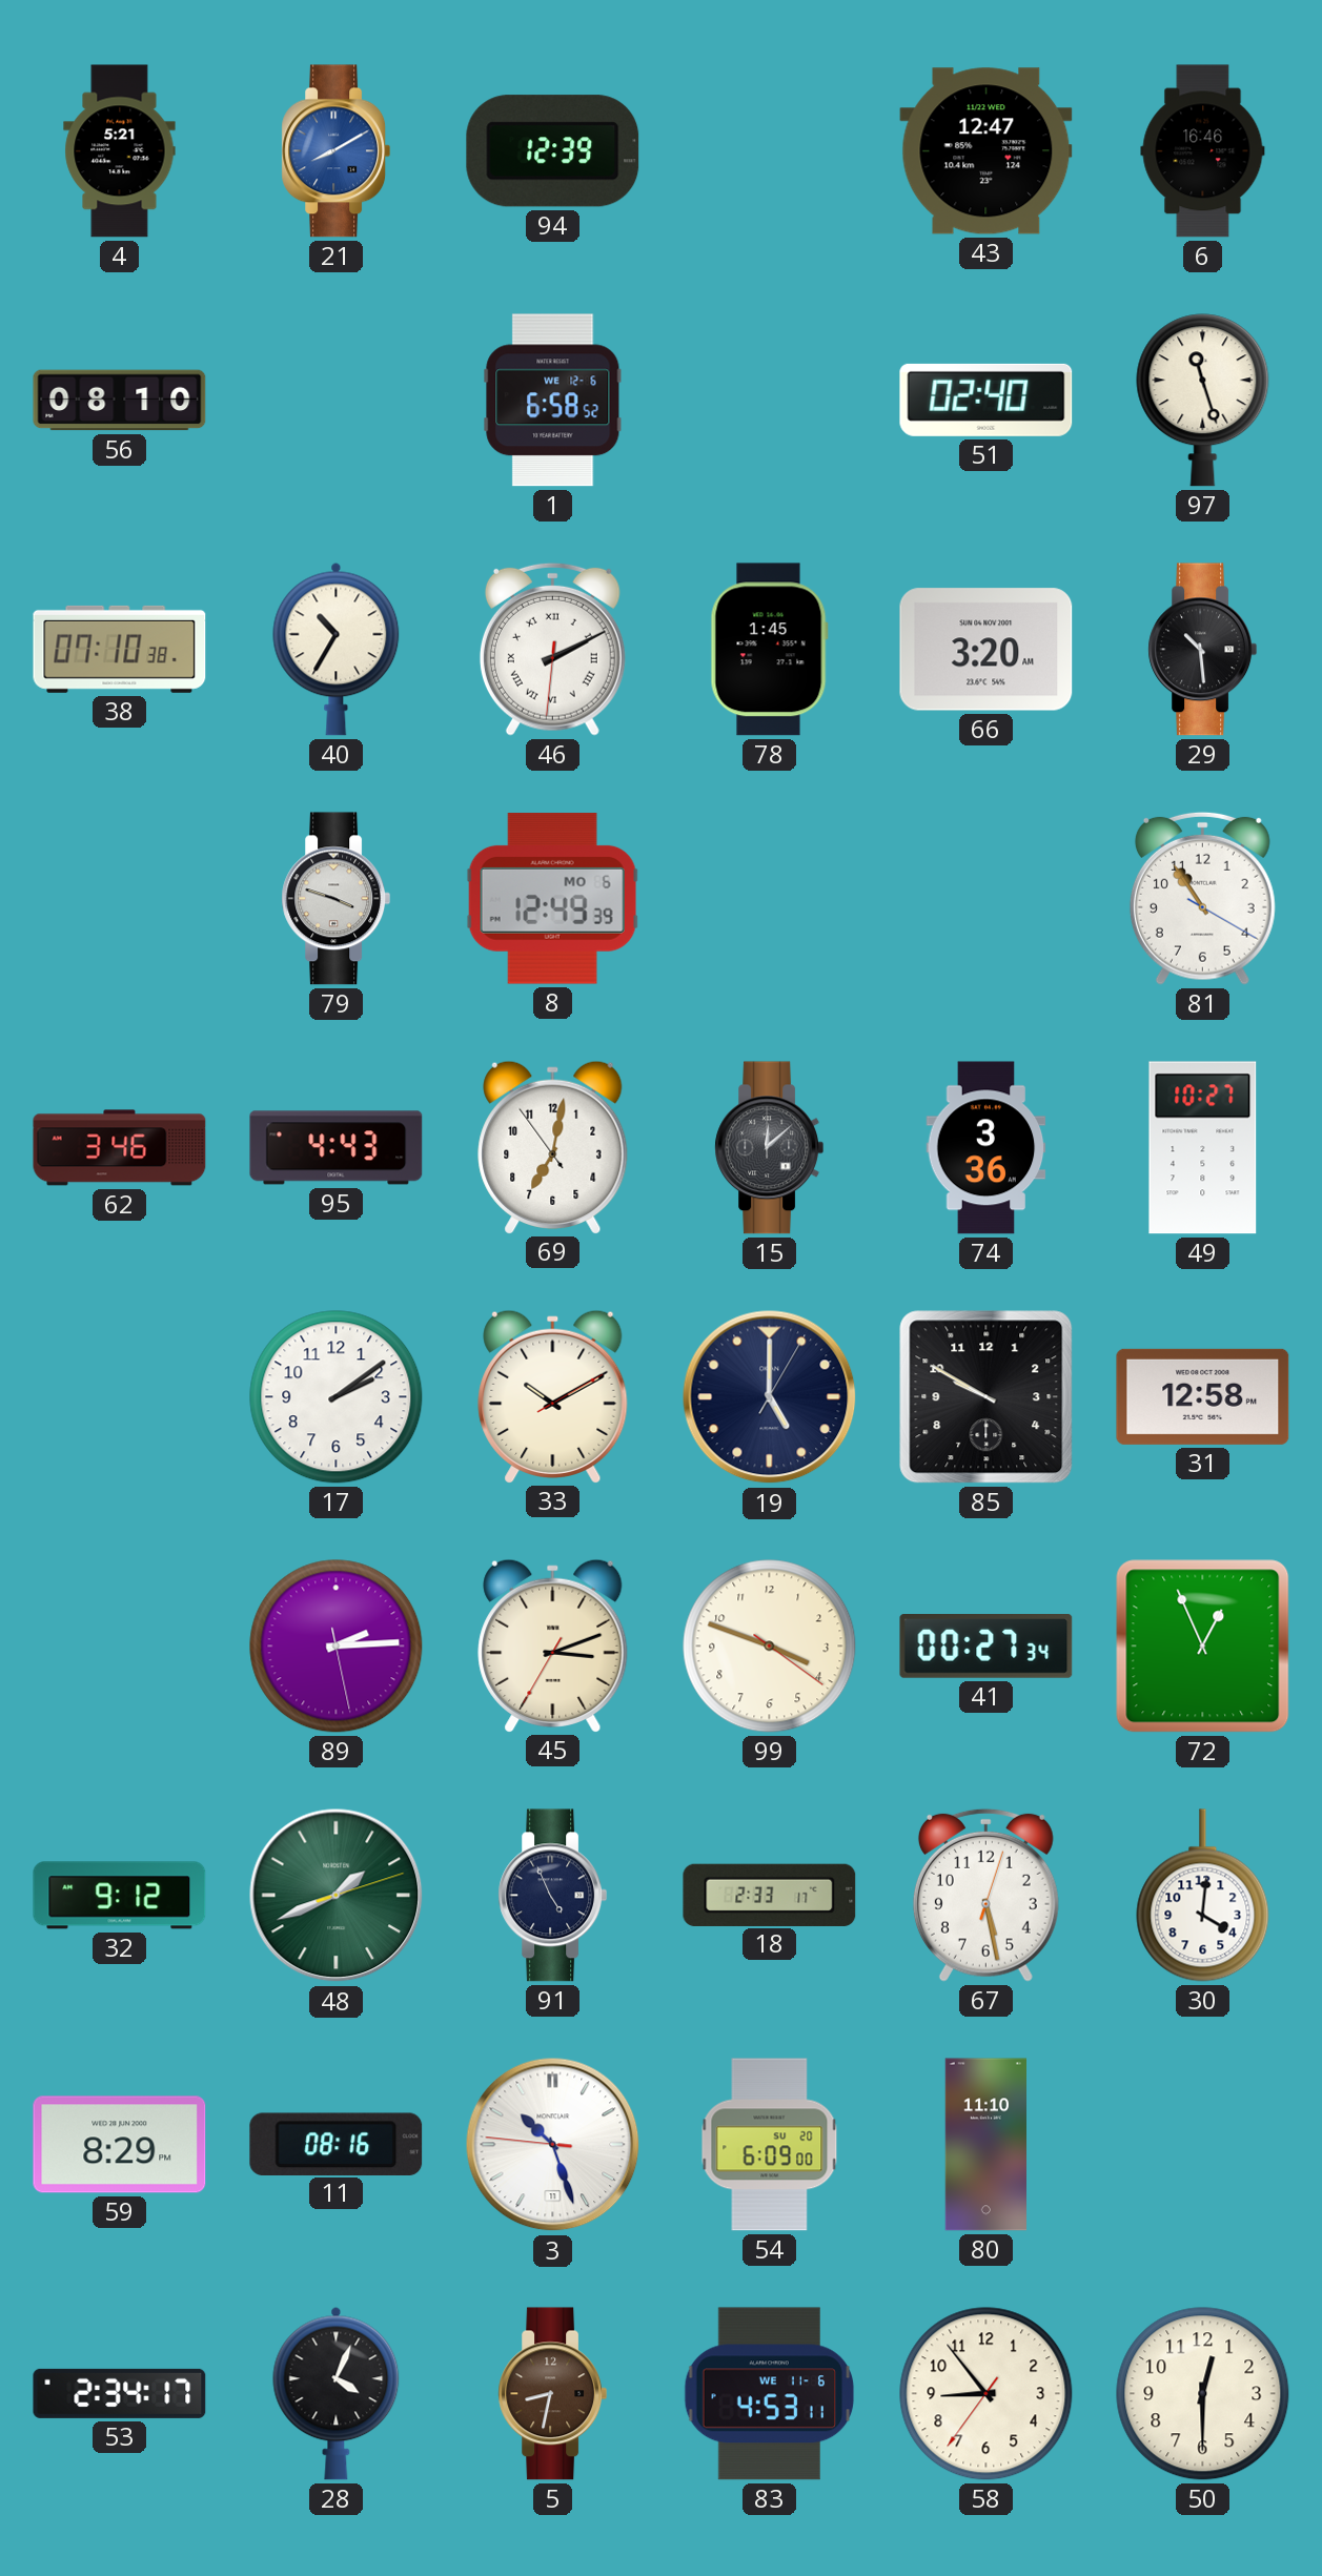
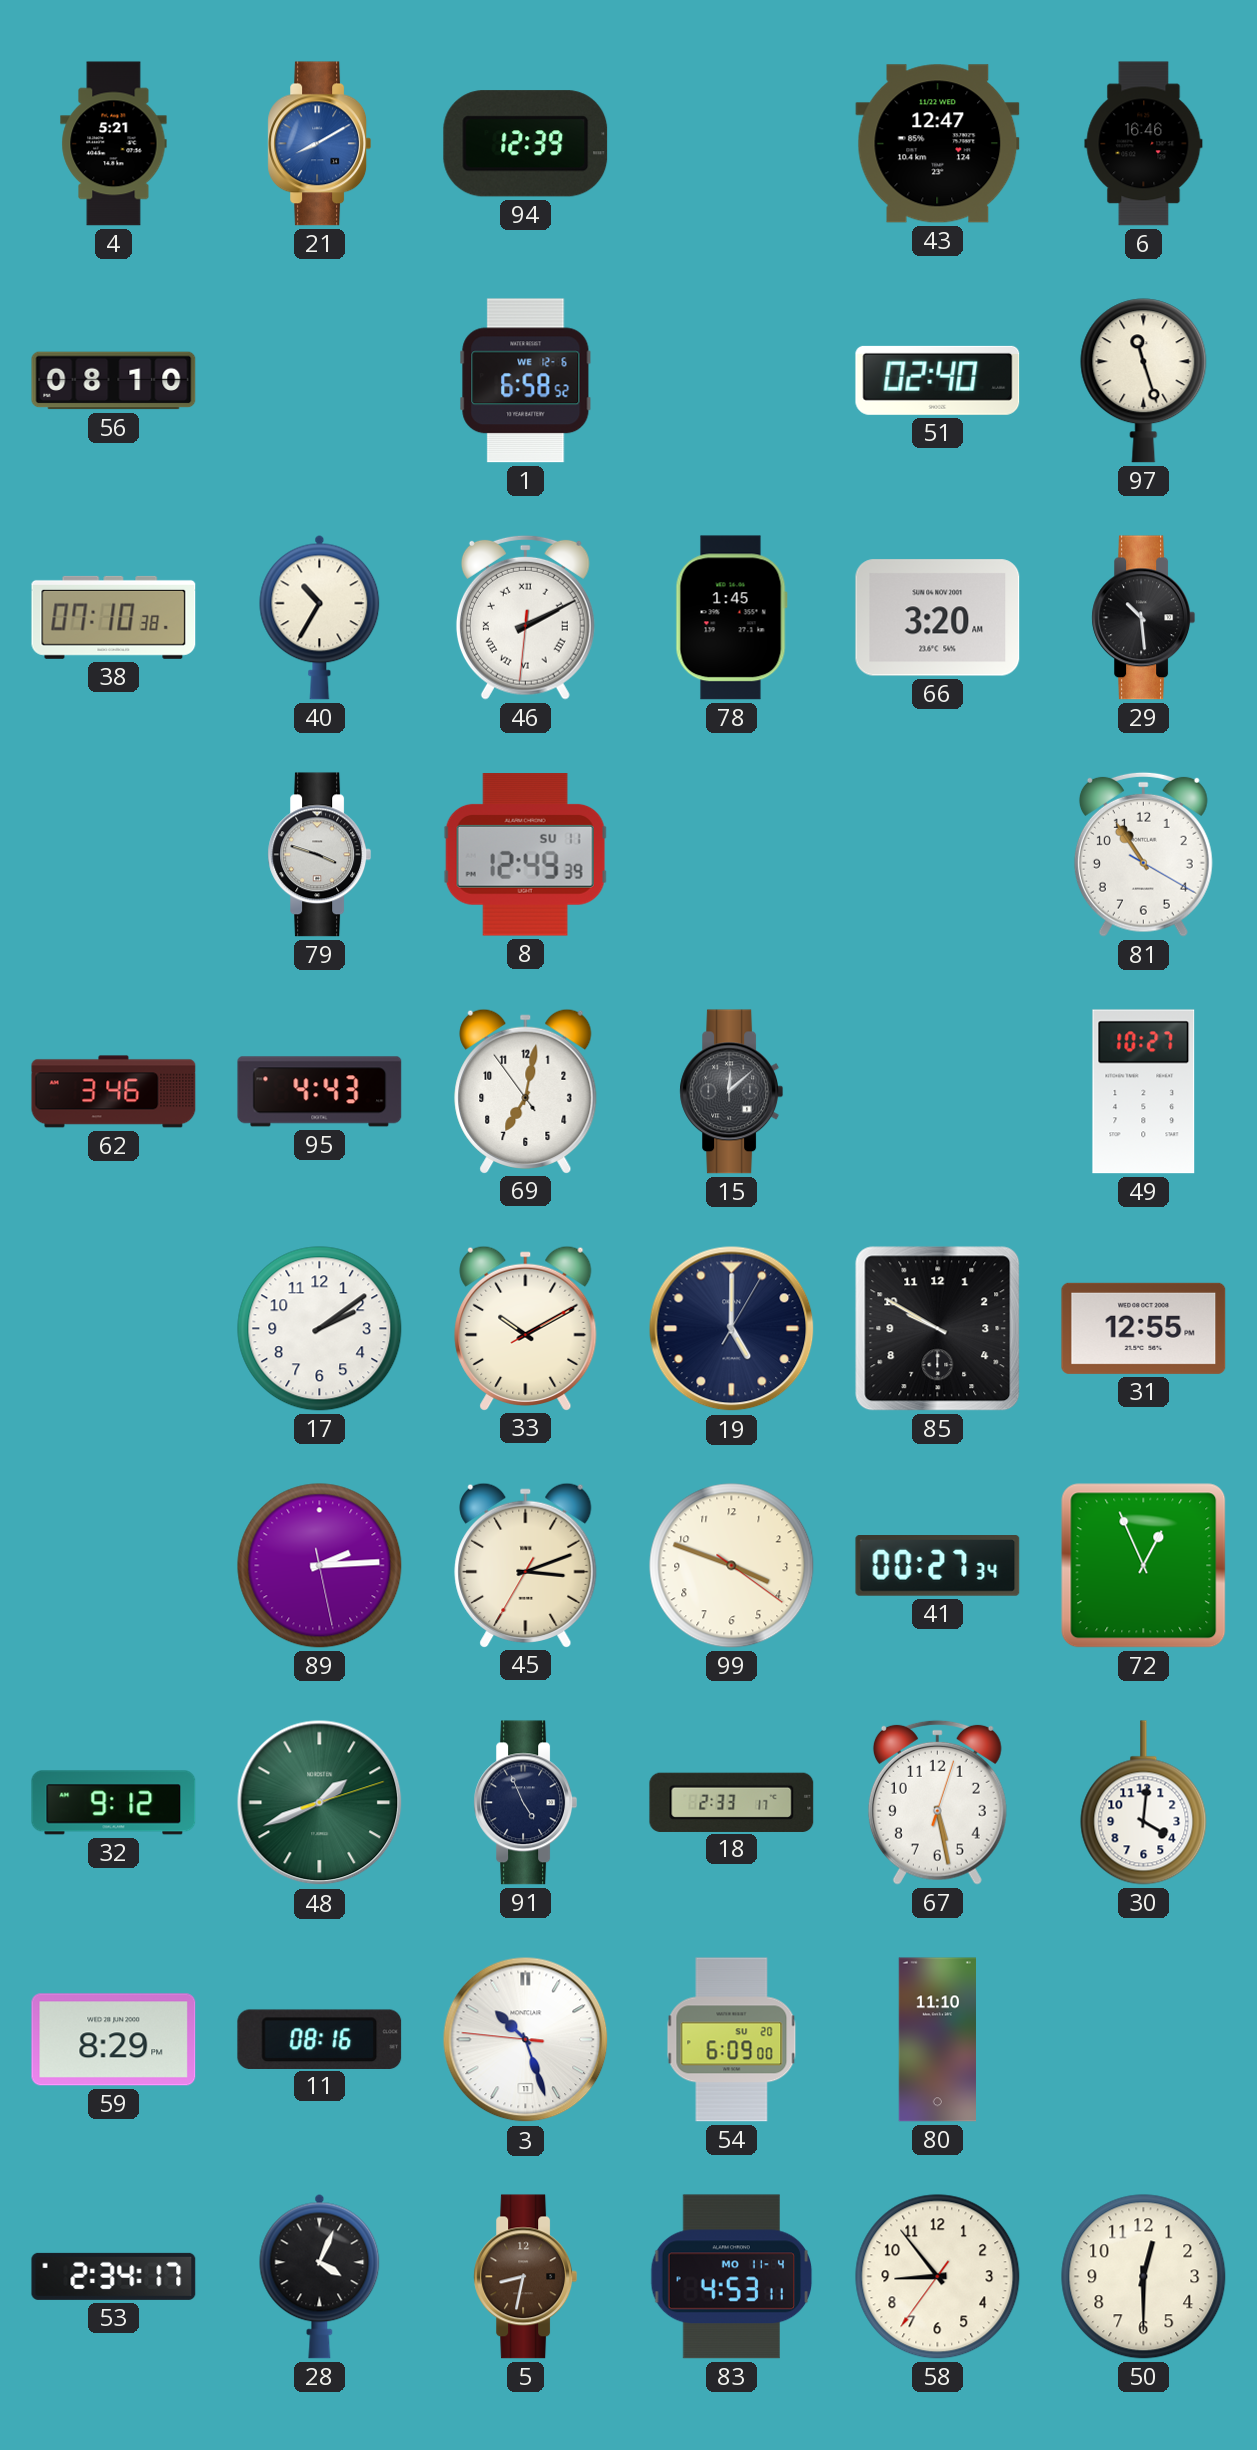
8 date: MO 6 -> SU 11
74: 3:36 -> none
31: 12:58 -> 12:55
83 date: WE 11-6 -> MO 11-4
